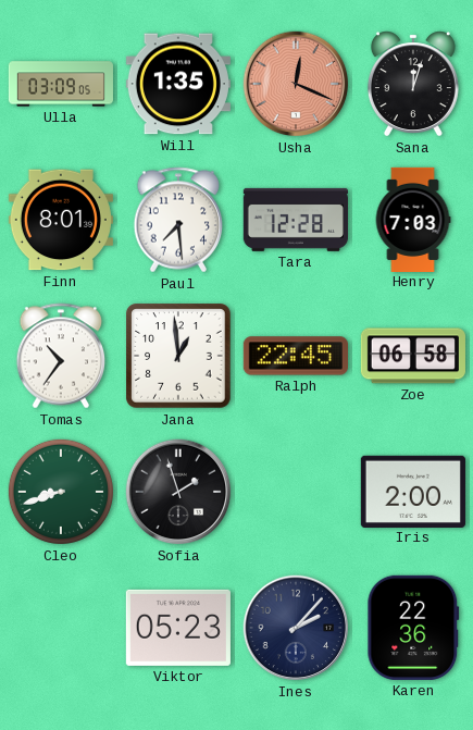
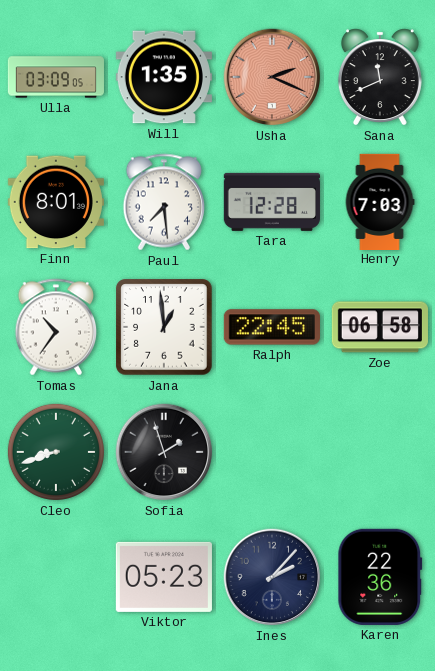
Usha: 12:19 -> 2:19
Sana: 12:03 -> 11:41
Iris: 2:00 -> none
